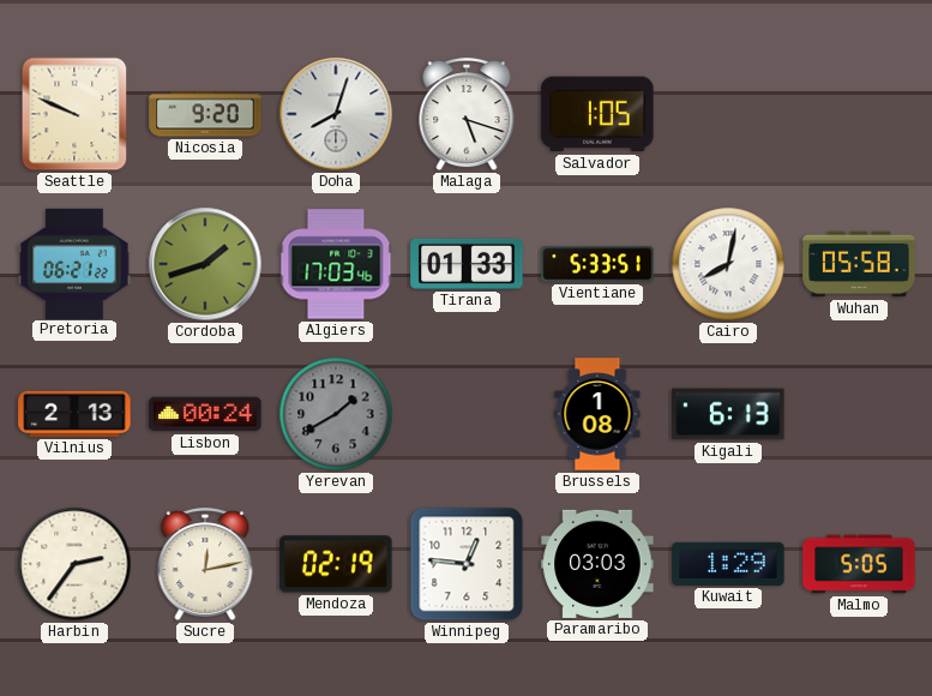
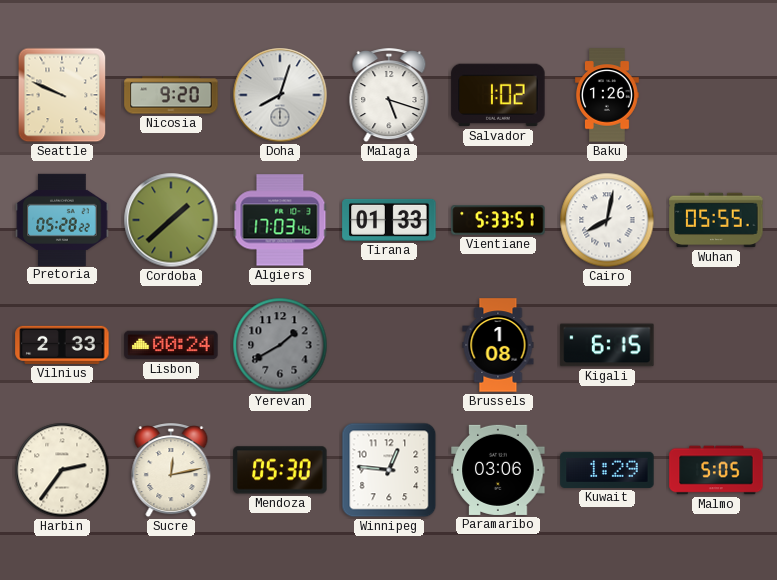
Salvador: 1:05 -> 1:02
Baku: none -> 1:26
Pretoria: 06:21 -> 05:28
Cordoba: 1:42 -> 1:38
Wuhan: 05:58 -> 05:55
Vilnius: 2:13 -> 2:33
Kigali: 6:13 -> 6:15
Mendoza: 02:19 -> 05:30
Paramaribo: 03:03 -> 03:06
